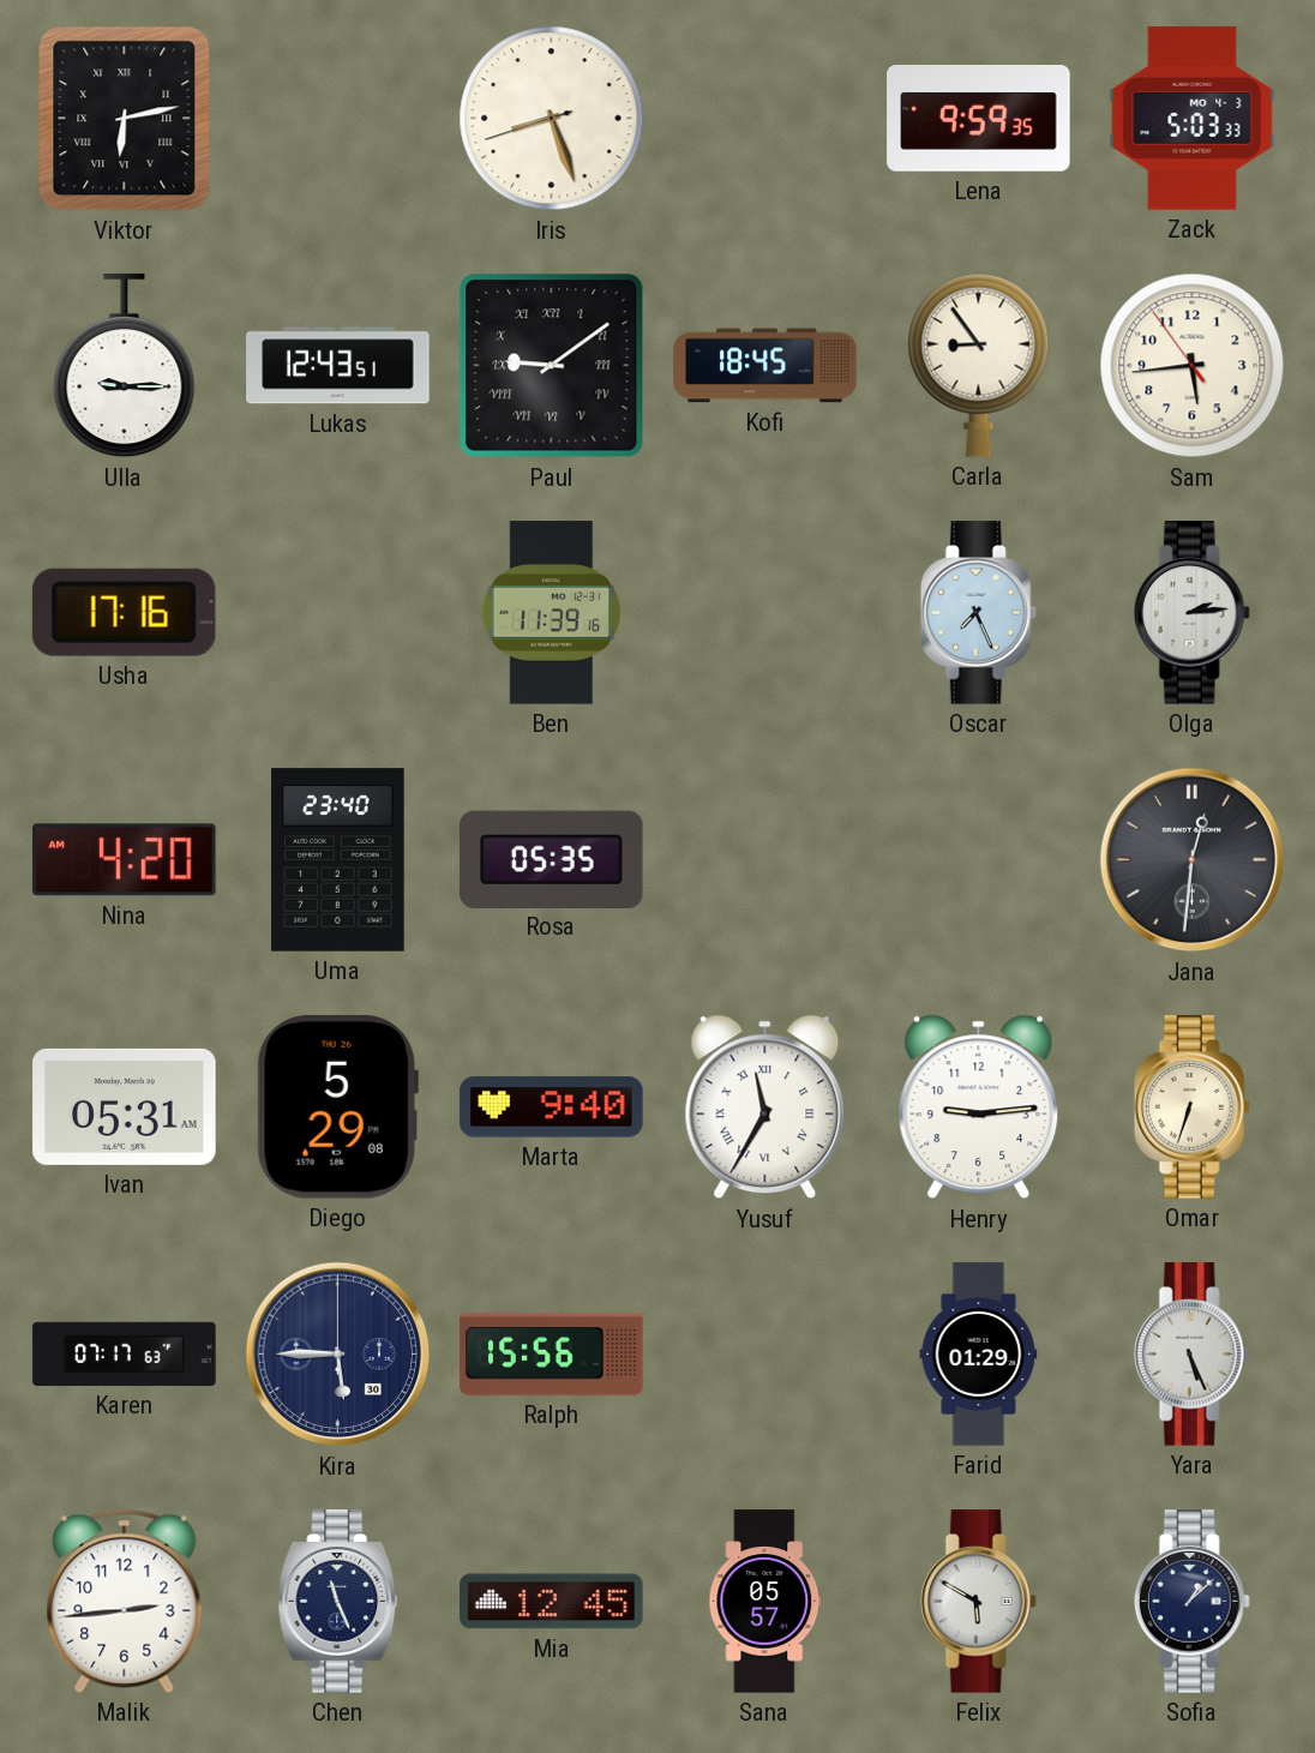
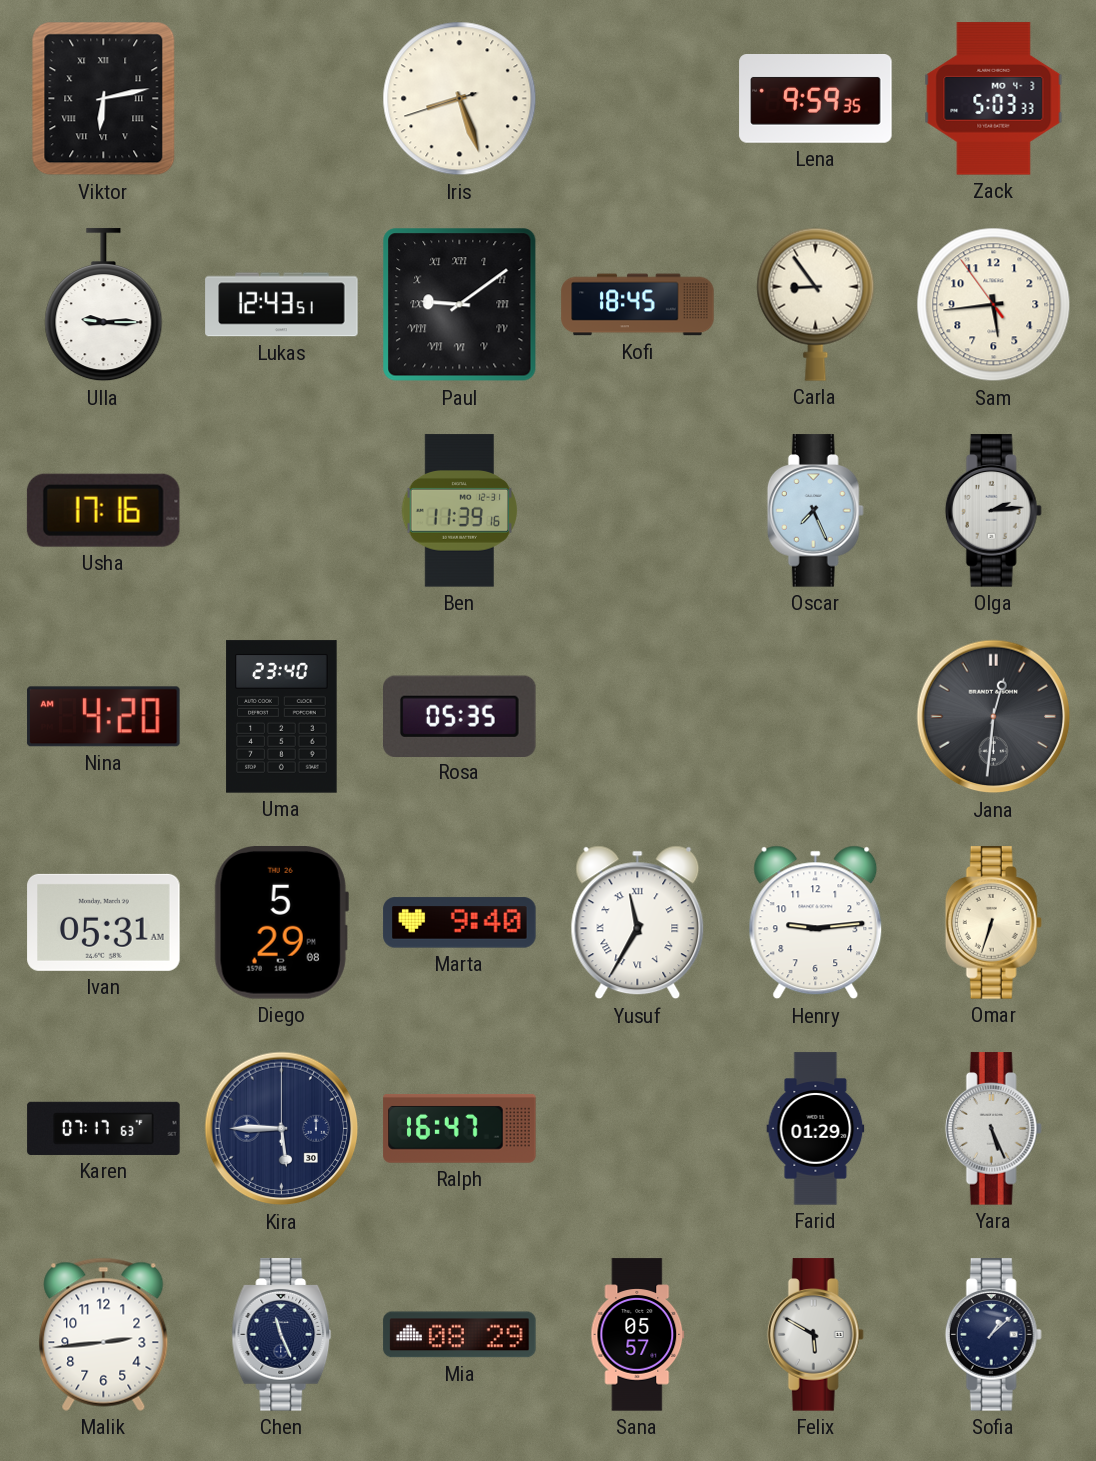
Ralph: 15:56 -> 16:47
Mia: 12:45 -> 08:29
